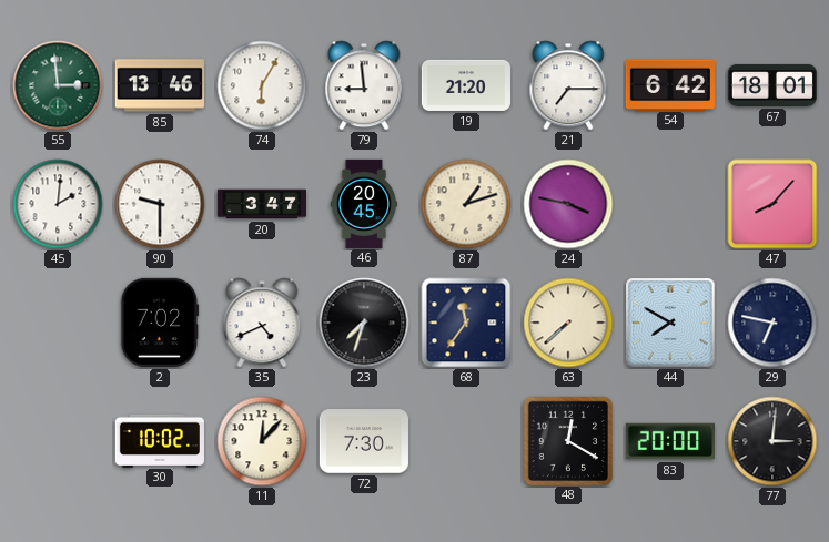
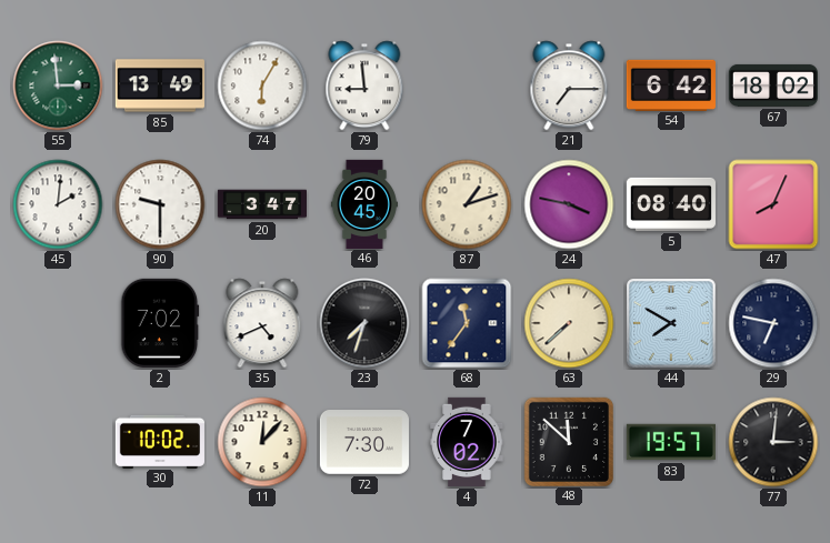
85: 13:46 -> 13:49
19: 21:20 -> none
67: 18:01 -> 18:02
5: none -> 08:40
47: 8:07 -> 8:04
4: none -> 7:02
48: 12:20 -> 11:52
83: 20:00 -> 19:57
